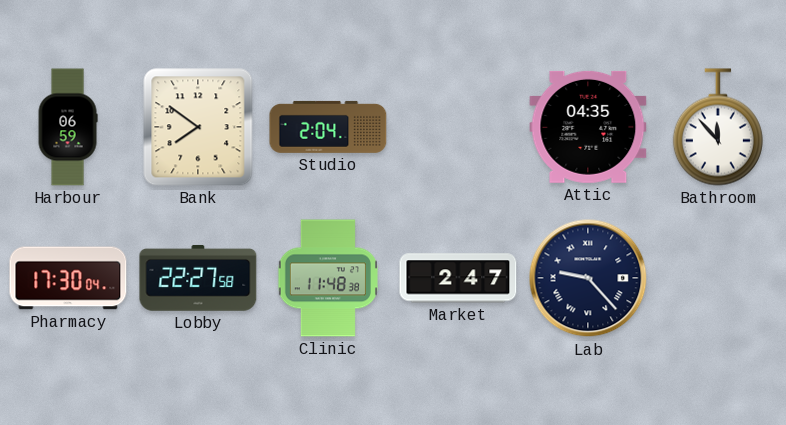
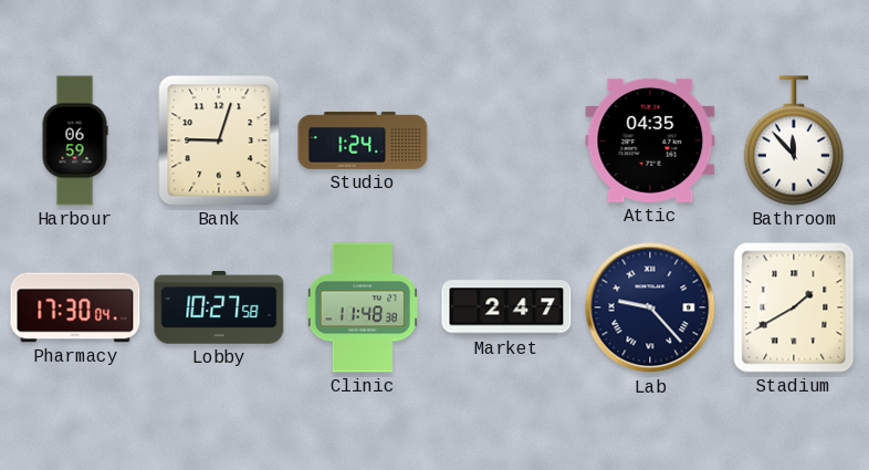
Bank: 7:51 -> 9:03
Studio: 2:04 -> 1:24
Lobby: 22:27 -> 10:27
Stadium: none -> 1:40
